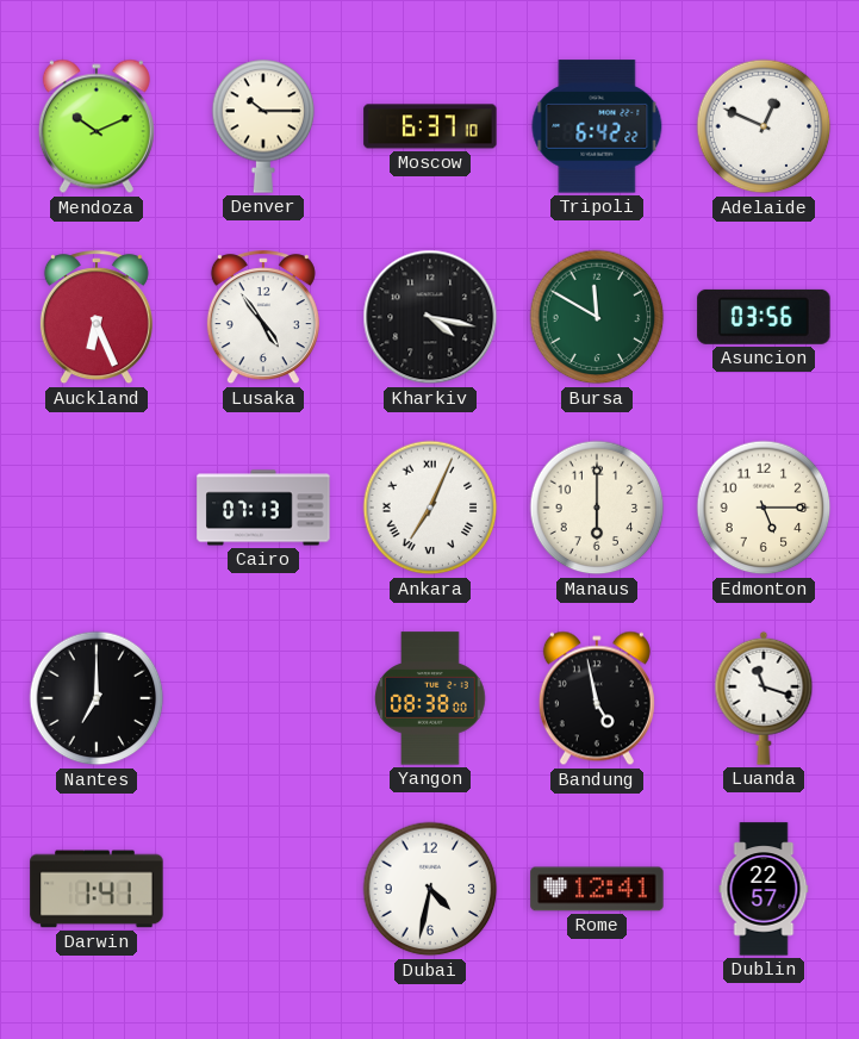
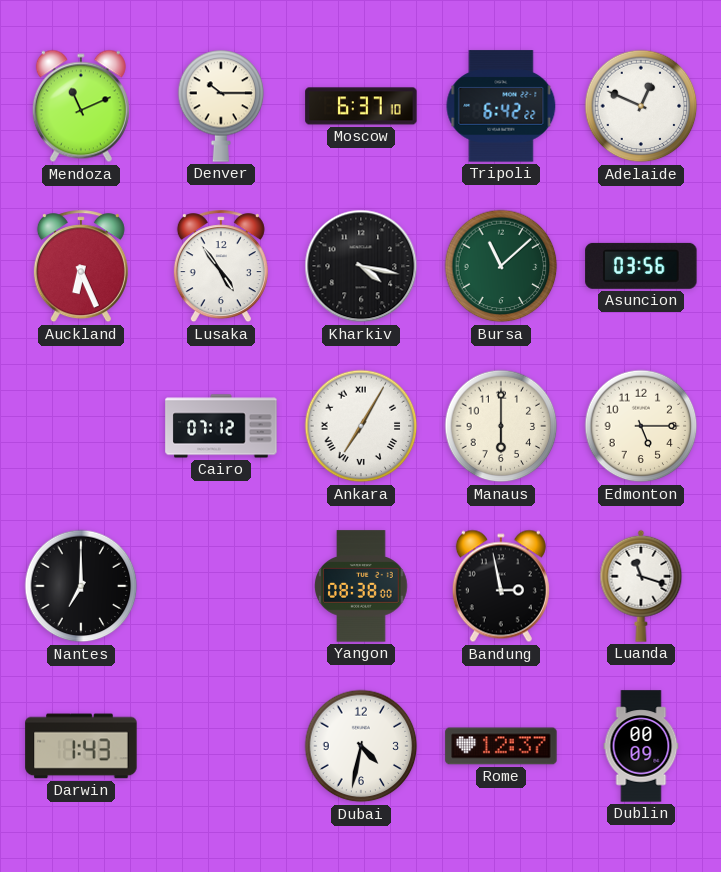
Mendoza: 10:11 -> 11:11
Bursa: 11:50 -> 11:08
Cairo: 07:13 -> 07:12
Ankara: 7:04 -> 7:05
Bandung: 4:58 -> 2:58
Darwin: 1:41 -> 1:43
Rome: 12:41 -> 12:37
Dublin: 22:57 -> 00:09
